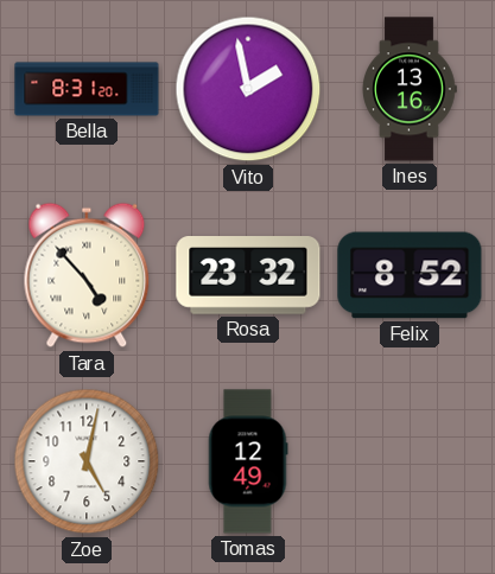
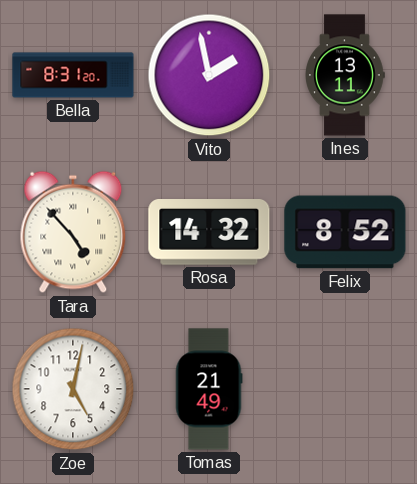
Ines: 13:16 -> 13:11
Rosa: 23:32 -> 14:32
Tomas: 12:49 -> 21:49
